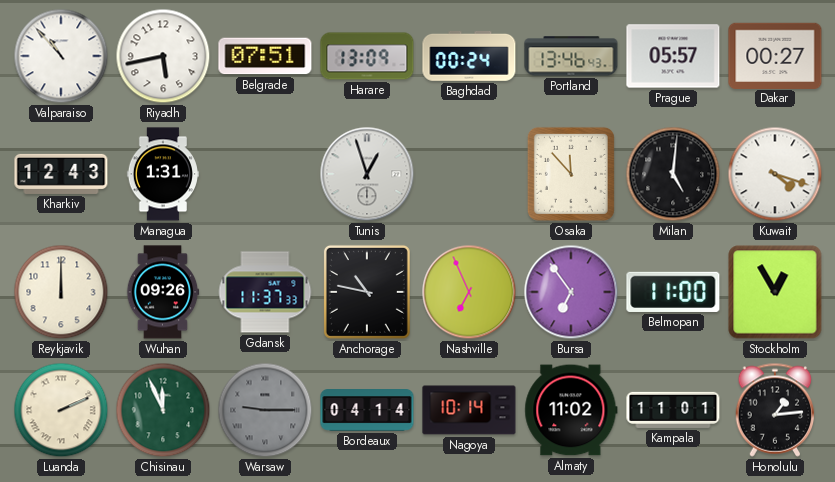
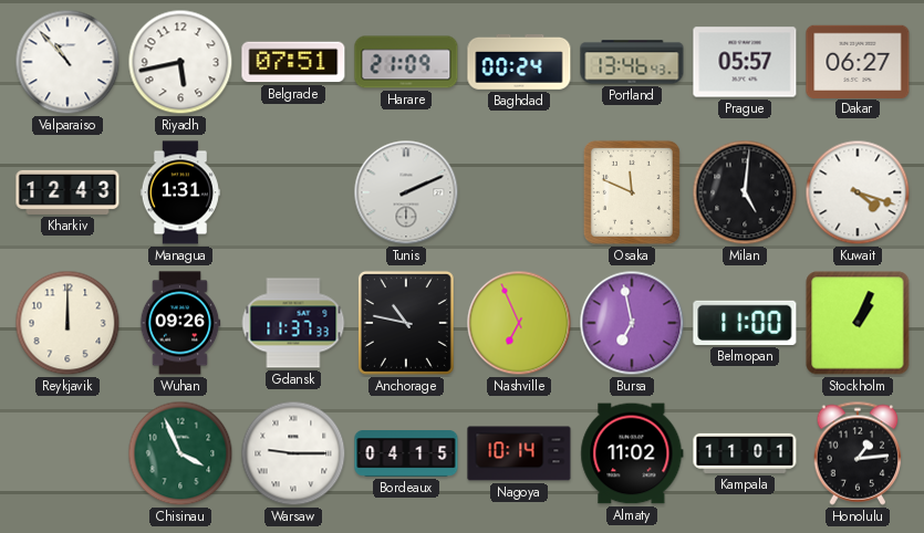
Harare: 13:09 -> 21:09
Dakar: 00:27 -> 06:27
Tunis: 12:57 -> 2:11
Osaka: 11:53 -> 11:49
Bursa: 6:54 -> 6:58
Stockholm: 12:55 -> 1:04
Luanda: 2:11 -> none
Chisinau: 11:56 -> 3:56
Warsaw dial: grey -> white
Bordeaux: 04:14 -> 04:15
